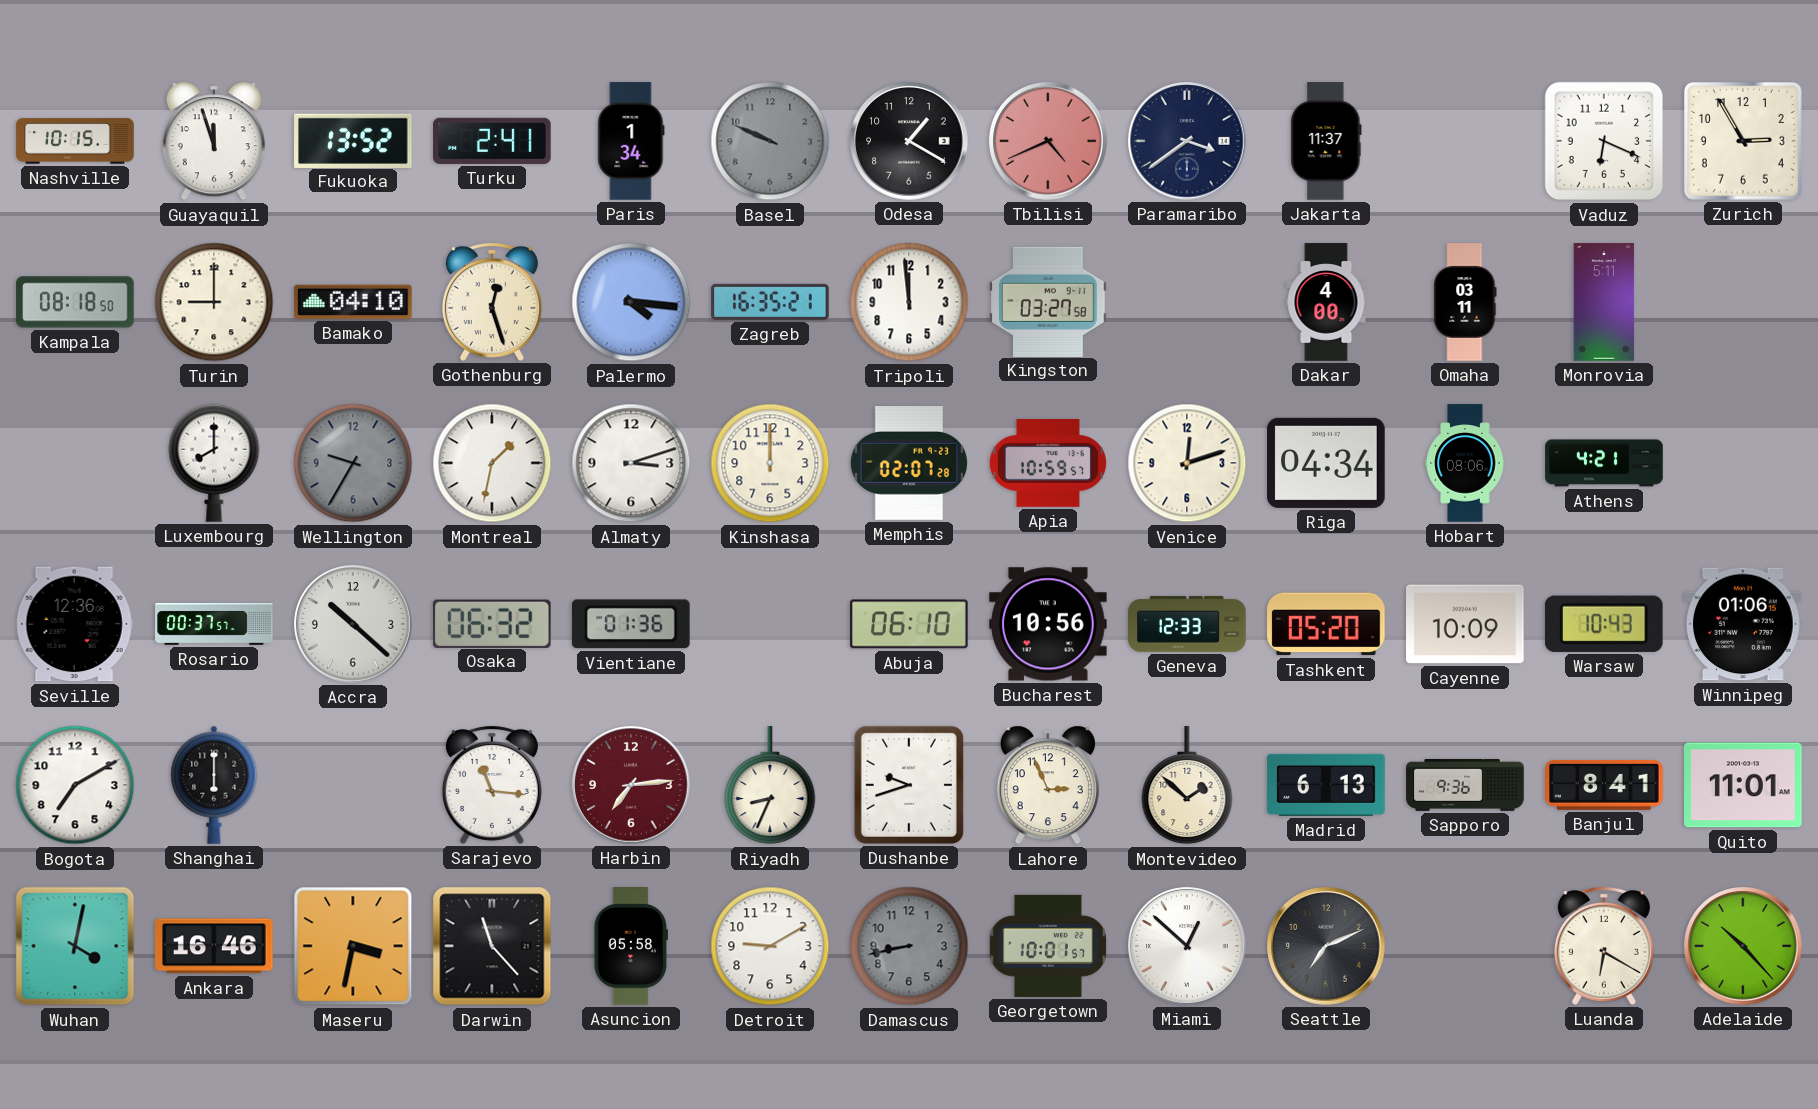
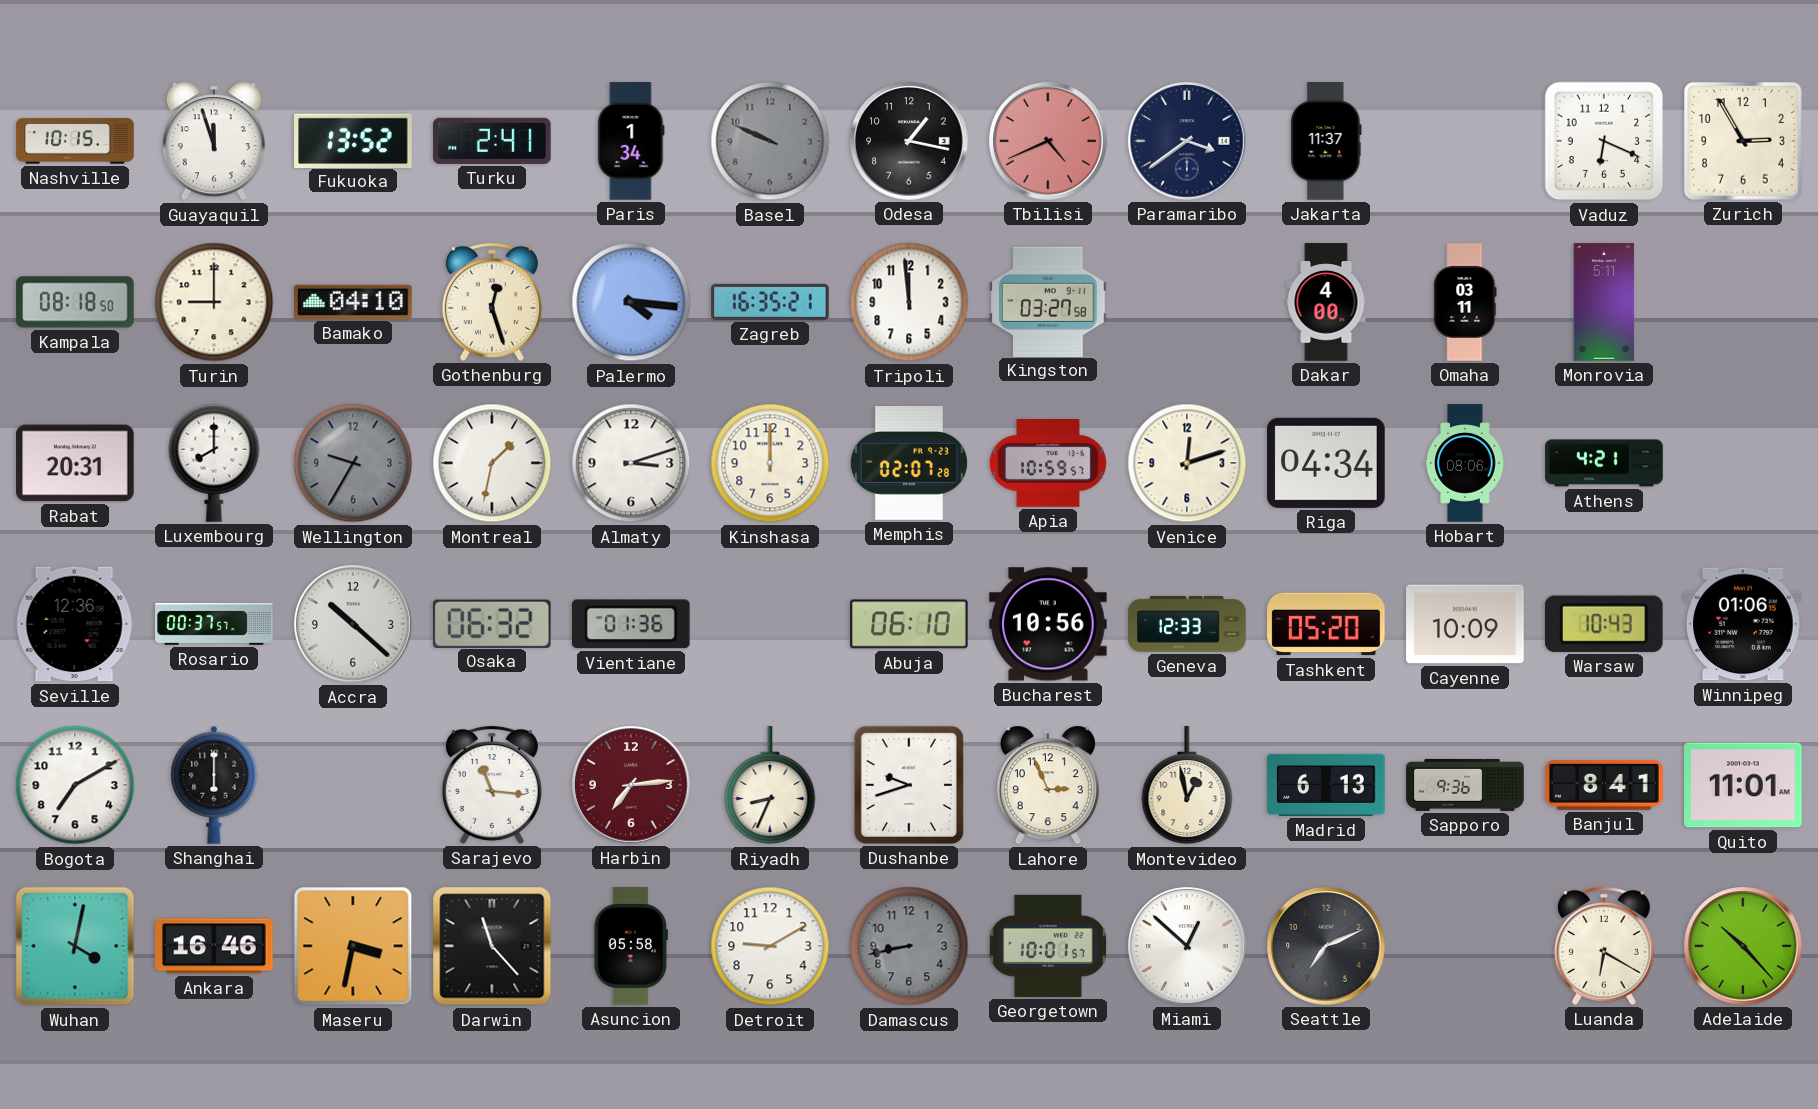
Odesa: 1:20 -> 1:17
Rabat: none -> 20:31
Montevideo: 1:52 -> 12:58
